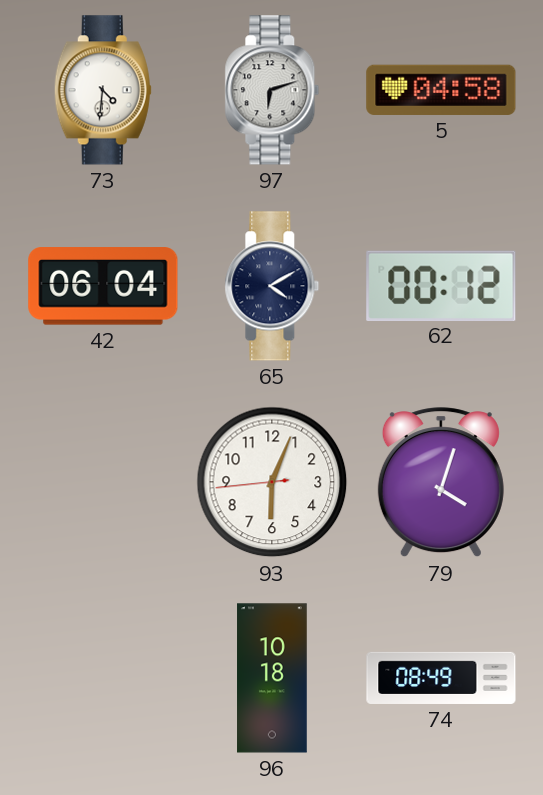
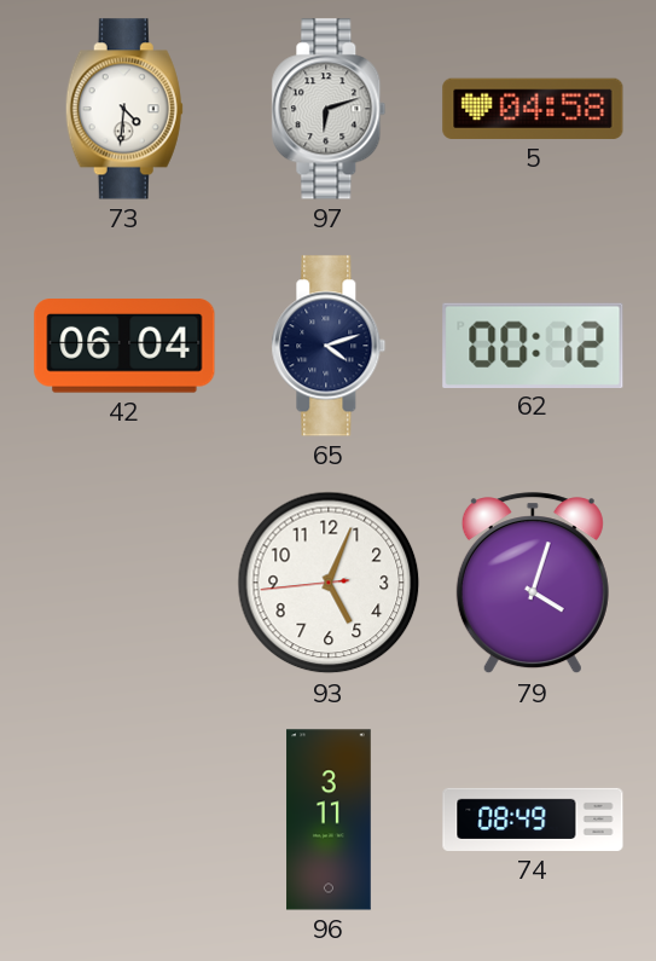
65: 4:10 -> 4:12
93: 6:03 -> 5:03
96: 10:18 -> 3:11
